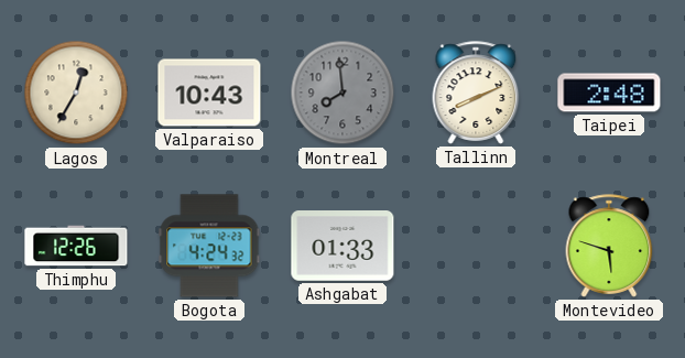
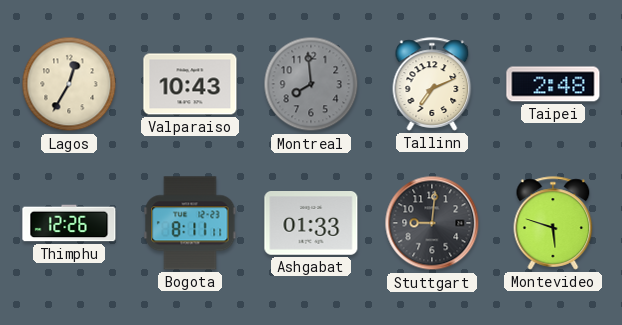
Tallinn: 8:11 -> 7:11
Bogota: 4:24 -> 8:11
Stuttgart: none -> 9:01
